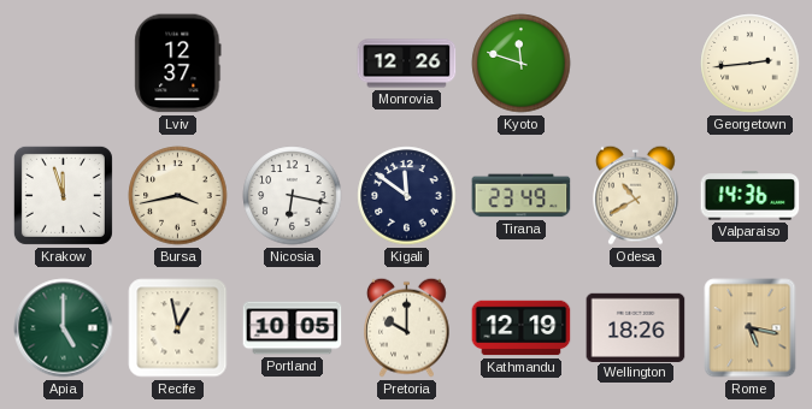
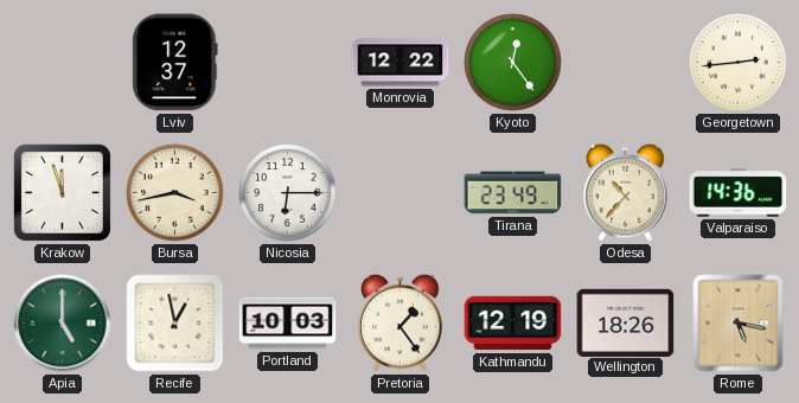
Monrovia: 12:26 -> 12:22
Kyoto: 11:48 -> 12:24
Nicosia: 6:17 -> 6:15
Kigali: 11:51 -> none
Odesa: 10:40 -> 10:37
Portland: 10:05 -> 10:03
Pretoria: 10:00 -> 1:24
